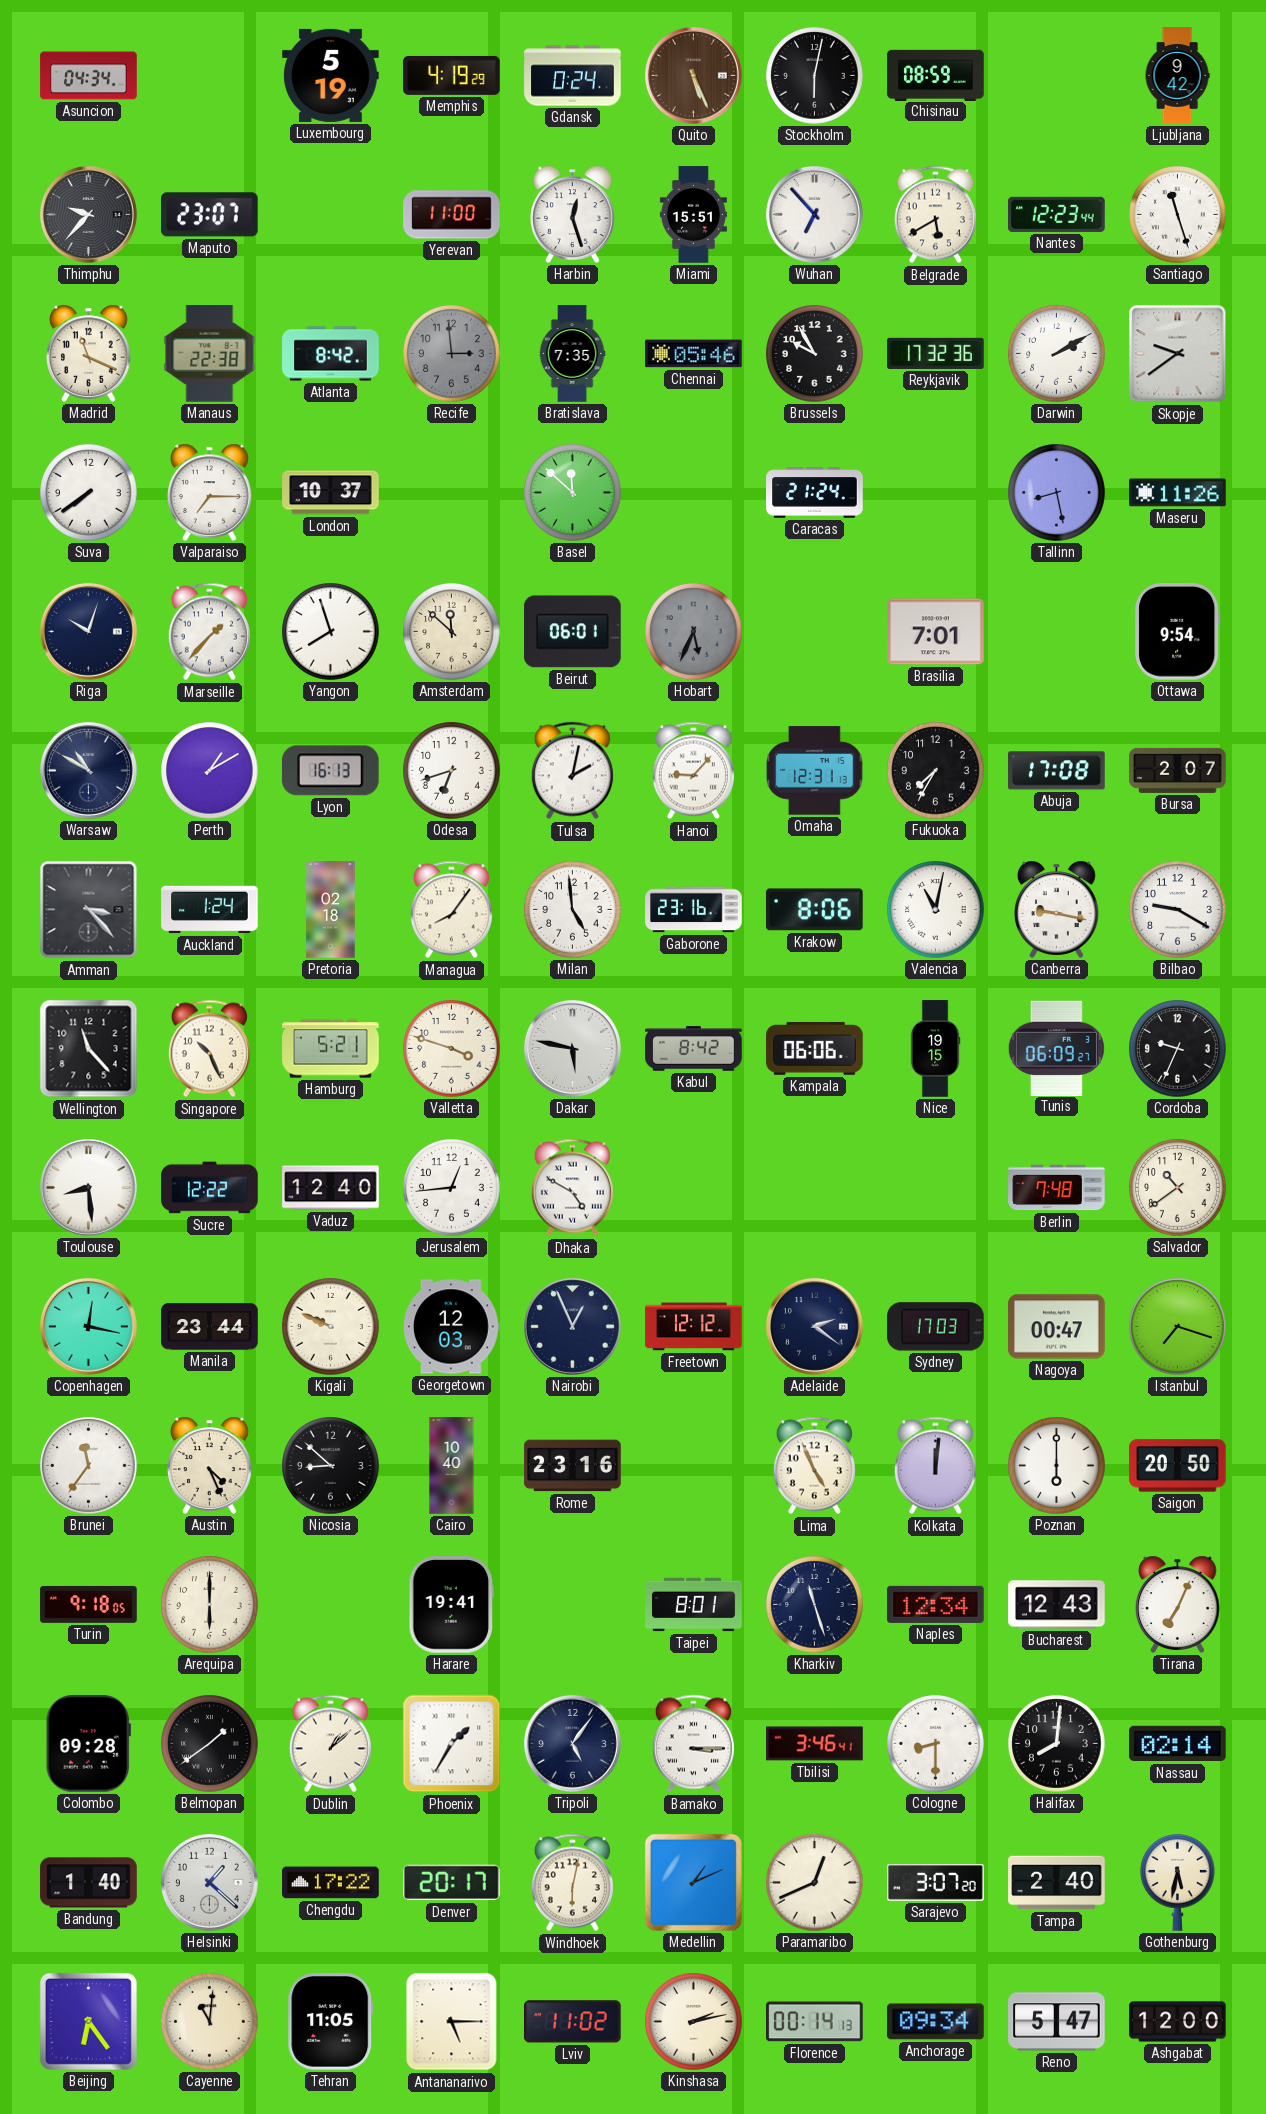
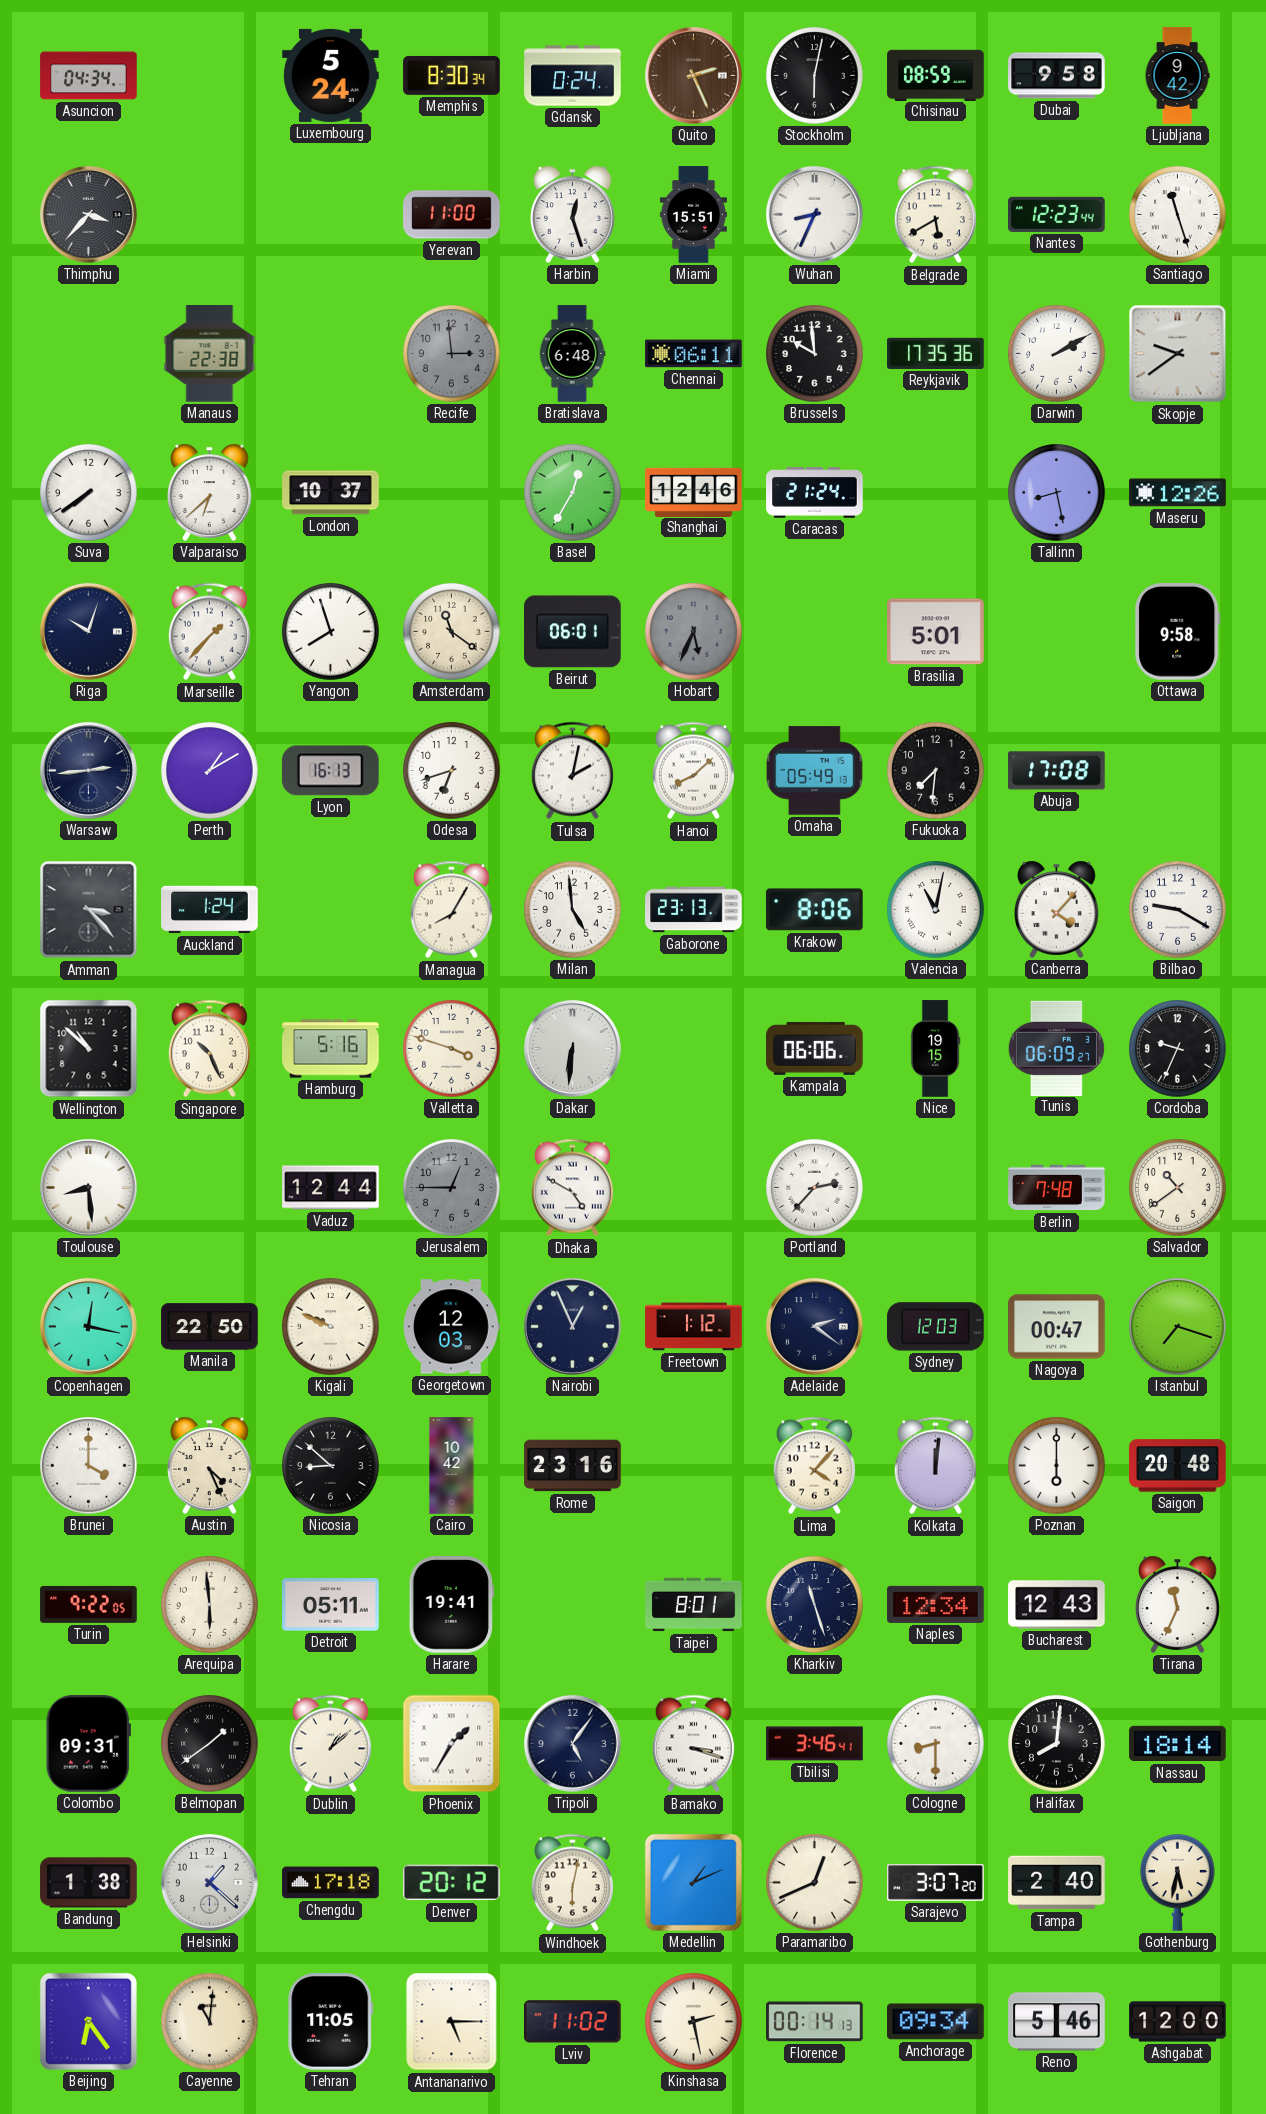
Luxembourg: 5:19 -> 5:24
Memphis: 4:19 -> 8:30
Quito: 5:26 -> 2:26
Dubai: none -> 9:58
Thimphu: 9:37 -> 3:37
Maputo: 23:07 -> none
Wuhan: 6:53 -> 8:34
Madrid: 11:19 -> none
Atlanta: 8:42 -> none
Bratislava: 7:35 -> 6:48
Chennai: 05:46 -> 06:11
Brussels: 9:55 -> 9:59
Reykjavik: 17:32 -> 17:35
Valparaiso: 7:15 -> 6:38
Basel: 11:52 -> 12:35
Shanghai: none -> 12:46
Maseru: 11:26 -> 12:26
Amsterdam: 11:52 -> 11:21
Brasilia: 7:01 -> 5:01
Ottawa: 9:54 -> 9:58
Warsaw: 10:50 -> 2:44
Hanoi: 9:07 -> 8:08
Omaha: 12:31 -> 05:49
Fukuoka: 7:35 -> 7:31
Bursa: 2:07 -> none
Pretoria: 02:18 -> none
Managua: 8:06 -> 8:05
Gaborone: 23:16 -> 23:13
Canberra: 9:17 -> 4:07
Wellington: 11:23 -> 10:52
Hamburg: 5:21 -> 5:16
Dakar: 5:47 -> 6:31
Kabul: 8:42 -> none
Sucre: 12:22 -> none
Vaduz: 12:40 -> 12:44
Jerusalem: 12:44 -> 12:45
Jerusalem dial: white -> grey
Portland: none -> 2:37
Manila: 23:44 -> 22:50
Freetown: 12:12 -> 1:12
Sydney: 17:03 -> 12:03
Brunei: 11:36 -> 4:00
Cairo: 10:40 -> 10:42
Lima: 4:56 -> 4:07
Saigon: 20:50 -> 20:48
Turin: 9:18 -> 9:22
Arequipa: 6:00 -> 5:59
Detroit: none -> 05:11
Tirana: 7:04 -> 11:34
Colombo: 09:28 -> 09:31
Bamako: 3:15 -> 3:18
Nassau: 02:14 -> 18:14
Bandung: 1:40 -> 1:38
Chengdu: 17:22 -> 17:18
Denver: 20:17 -> 20:12
Kinshasa: 2:13 -> 2:28
Reno: 5:47 -> 5:46
